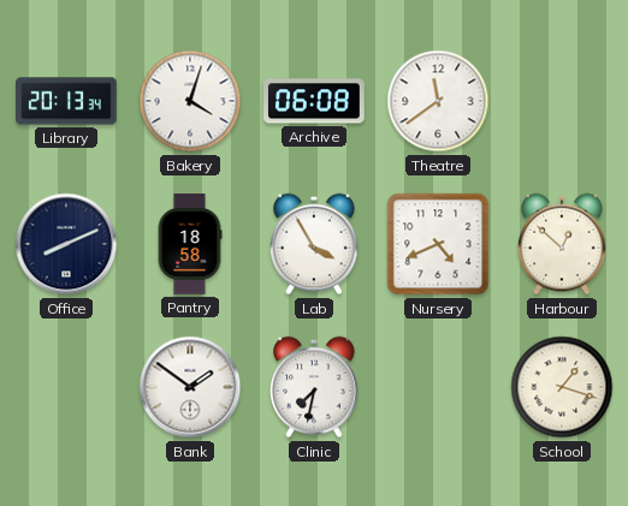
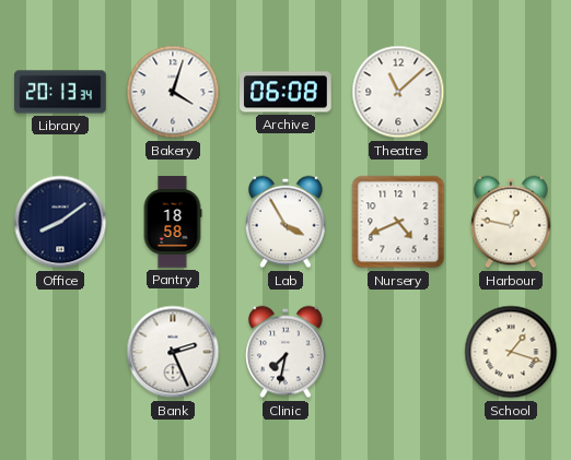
Theatre: 11:39 -> 11:08
Office: 8:11 -> 8:09
Harbour: 12:52 -> 12:47
Bank: 1:51 -> 2:26
